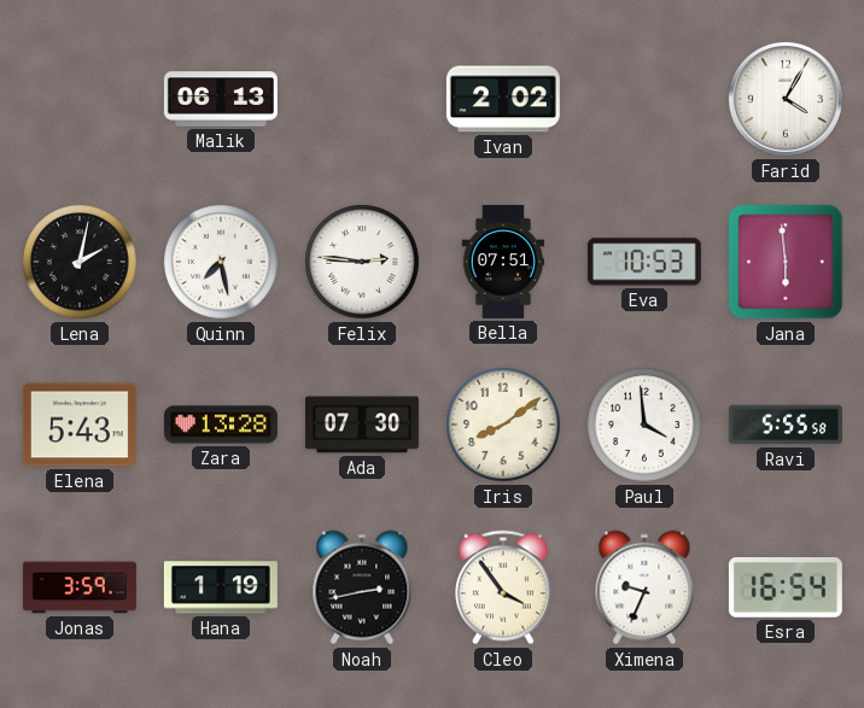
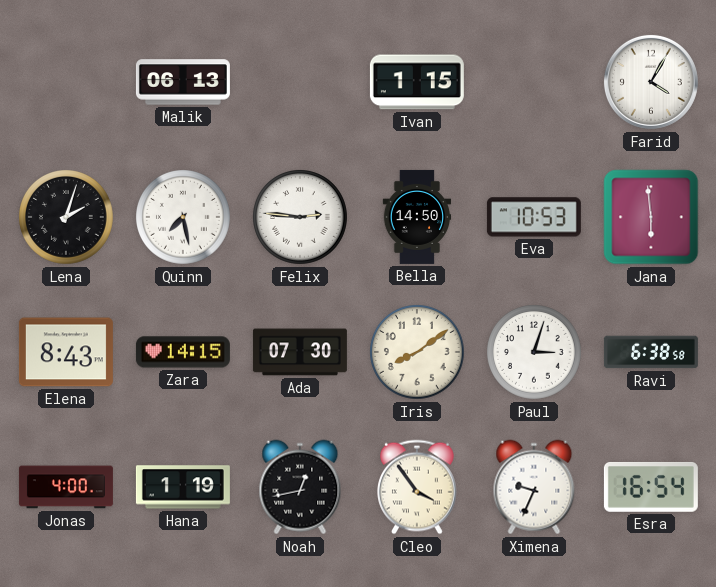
Ivan: 2:02 -> 1:15
Lena: 2:02 -> 2:03
Bella: 07:51 -> 14:50
Elena: 5:43 -> 8:43
Zara: 13:28 -> 14:15
Paul: 3:59 -> 3:03
Ravi: 5:55 -> 6:38
Jonas: 3:59 -> 4:00
Noah: 2:43 -> 12:43
